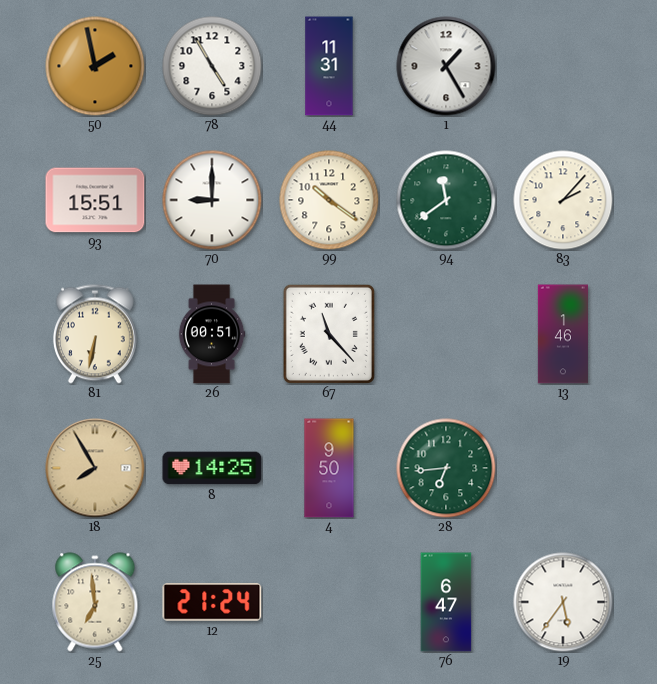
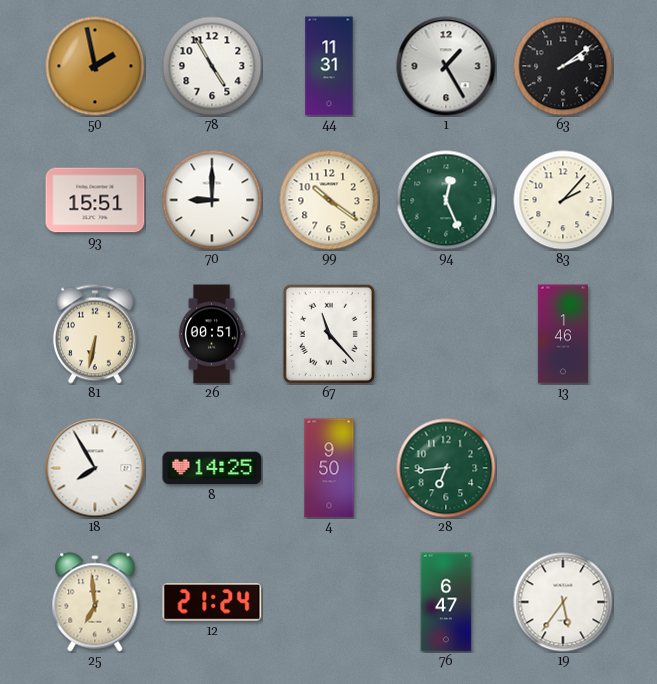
63: none -> 2:09
94: 11:39 -> 12:26
18 dial: champagne -> white
